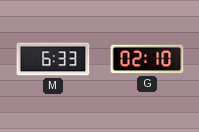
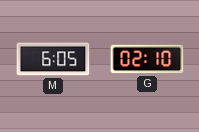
M: 6:33 -> 6:05
